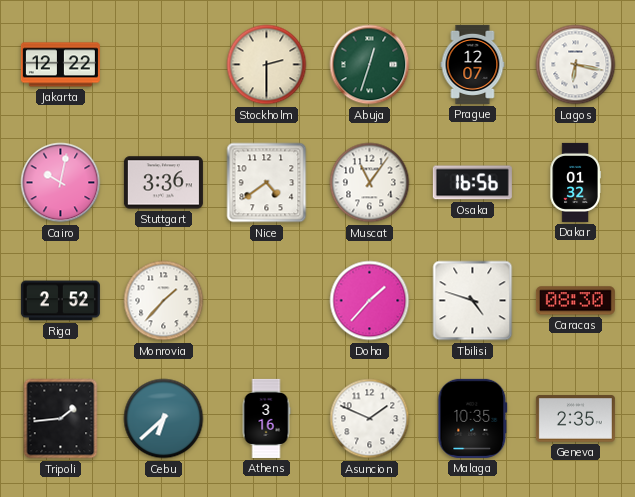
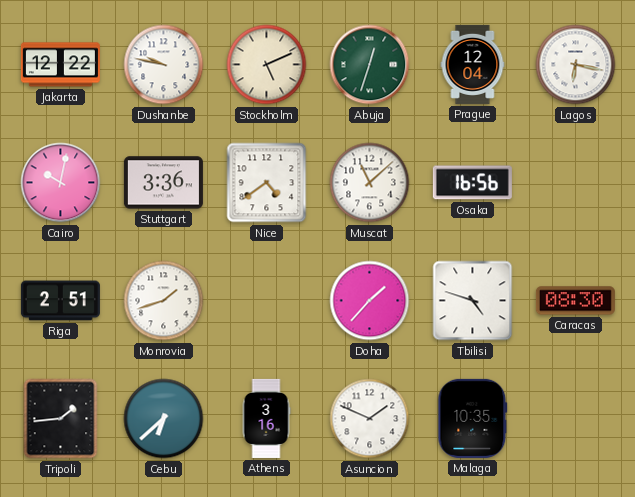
Dushanbe: none -> 9:47
Stockholm: 2:30 -> 5:11
Prague: 12:07 -> 12:04
Muscat: 11:06 -> 11:08
Dakar: 01:32 -> none
Riga: 2:52 -> 2:51
Monrovia: 1:37 -> 1:42
Geneva: 2:35 -> none
